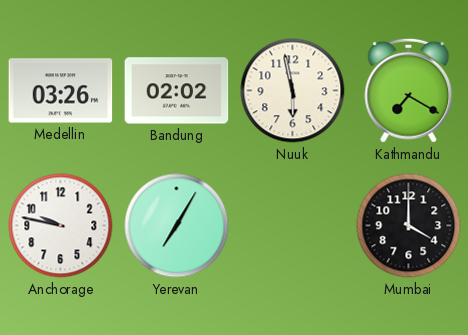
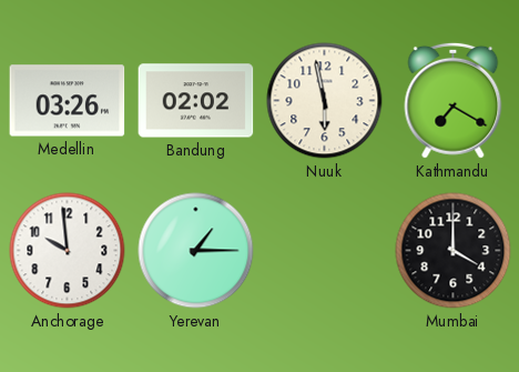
Anchorage: 9:47 -> 9:59
Yerevan: 7:05 -> 1:15
